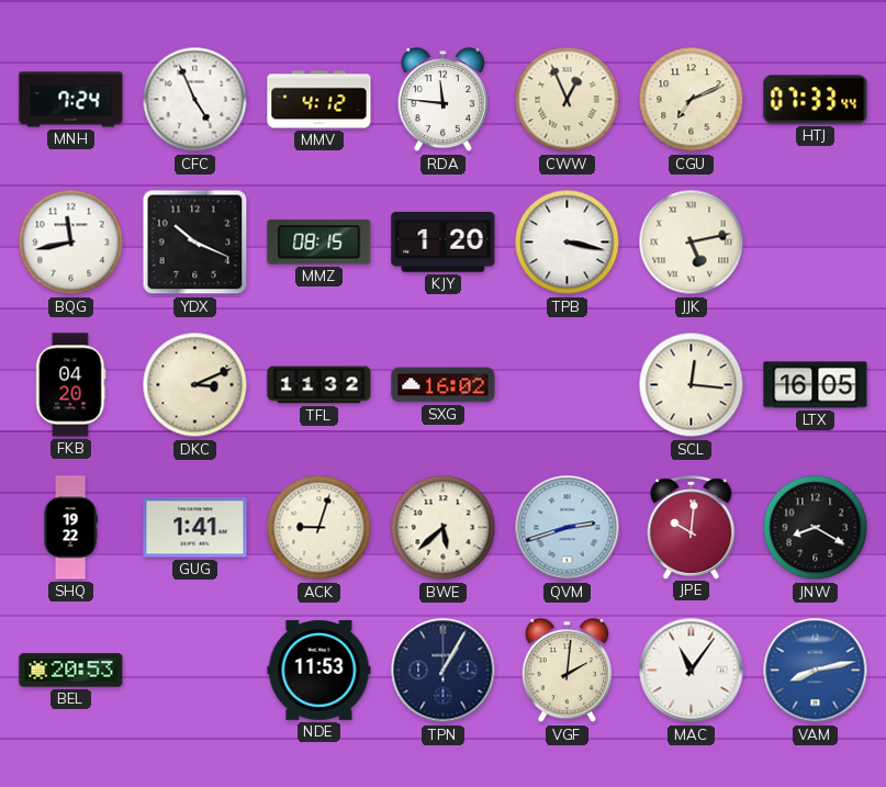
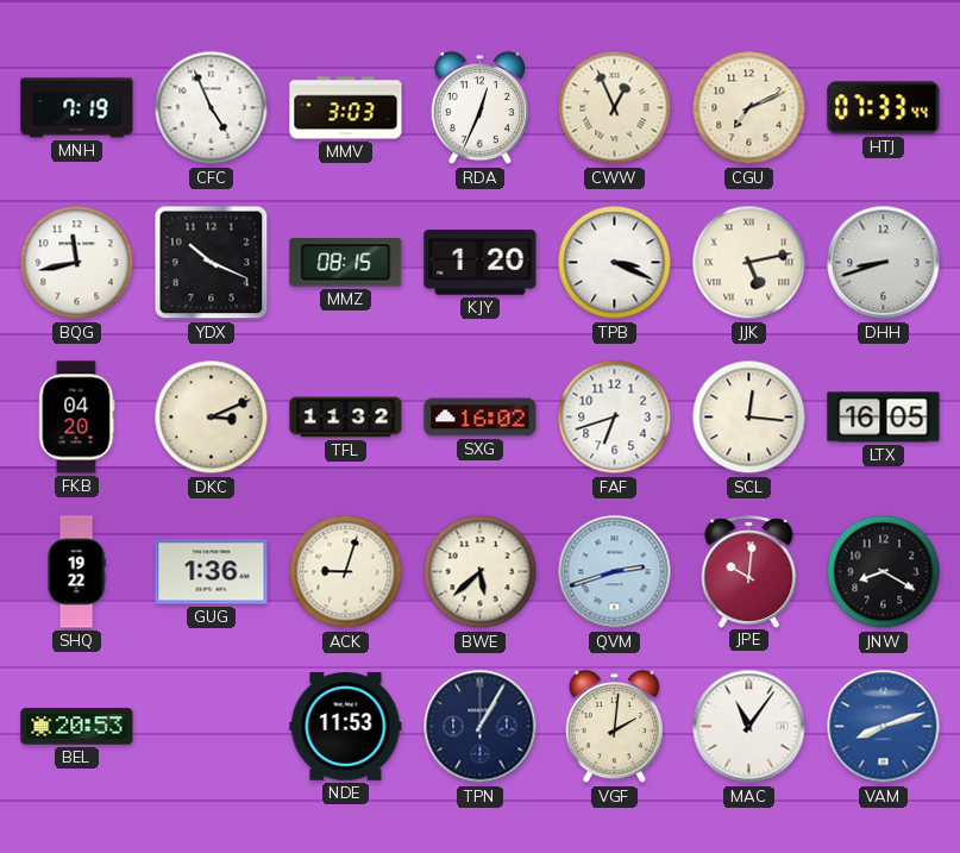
MNH: 7:24 -> 7:19
MMV: 4:12 -> 3:03
RDA: 11:46 -> 12:34
TPB: 3:17 -> 3:19
DHH: none -> 8:42
FAF: none -> 6:42
GUG: 1:41 -> 1:36
VAM: 8:13 -> 8:12
